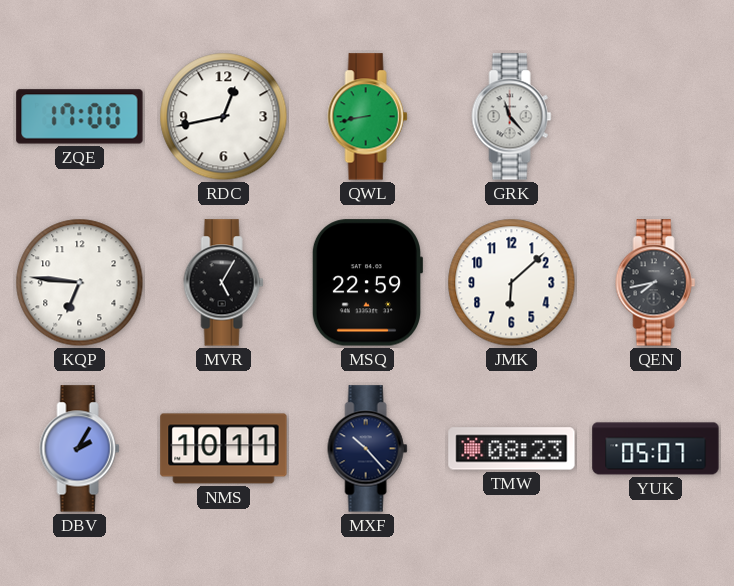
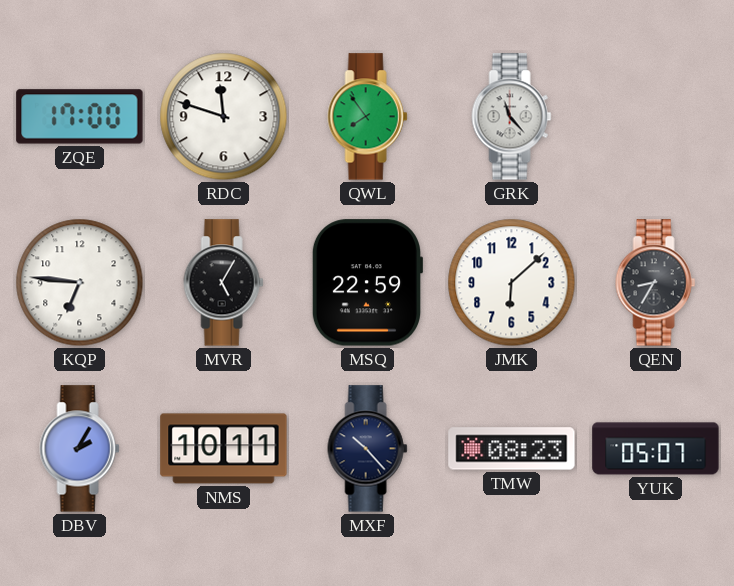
RDC: 12:43 -> 11:48
QWL: 8:43 -> 7:54
QEN: 7:43 -> 8:35
